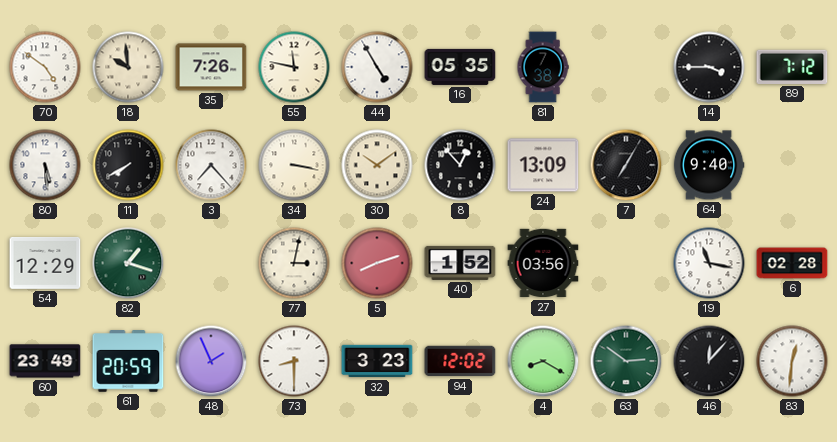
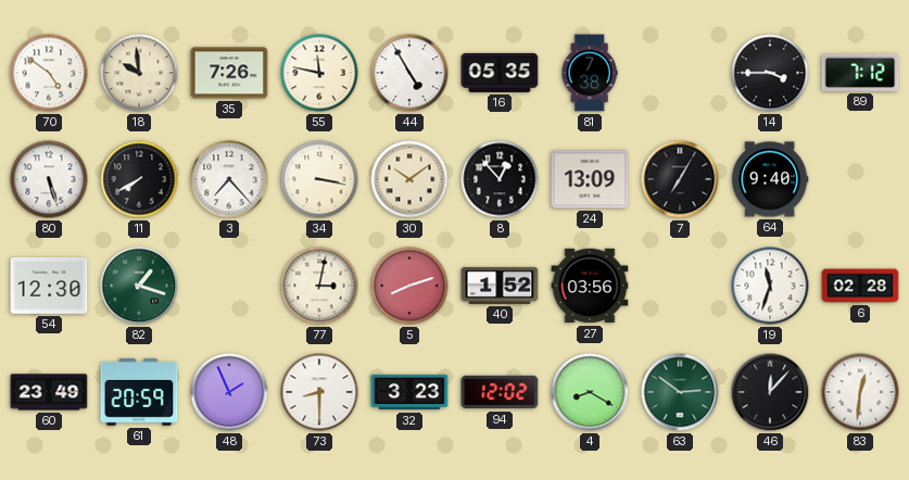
80: 5:29 -> 5:27
54: 12:29 -> 12:30
19: 11:17 -> 11:33
